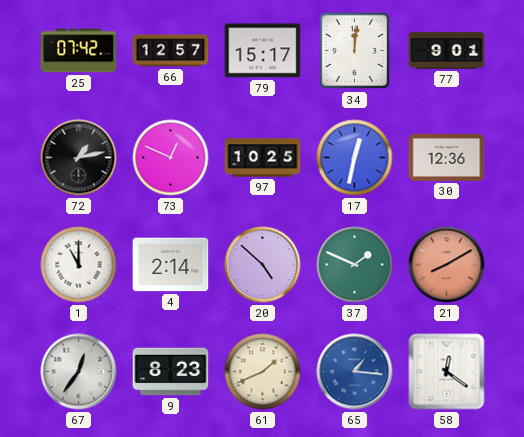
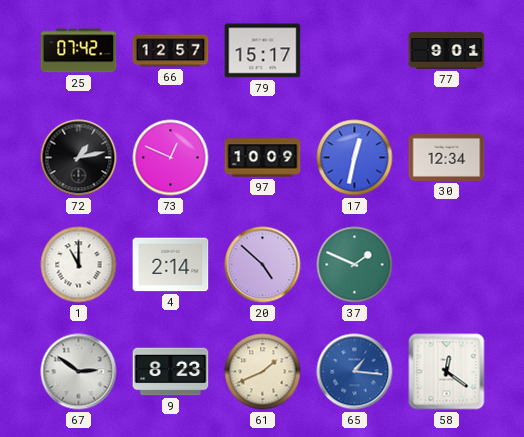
34: 12:01 -> none
97: 10:25 -> 10:09
30: 12:36 -> 12:34
21: 8:10 -> none
67: 12:36 -> 2:51
